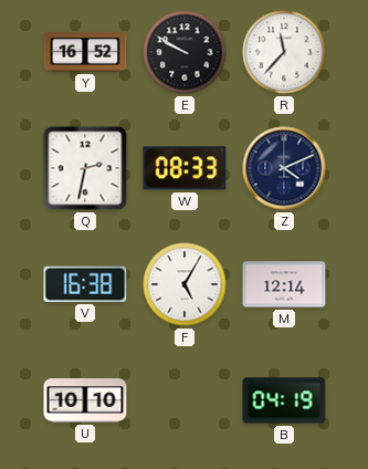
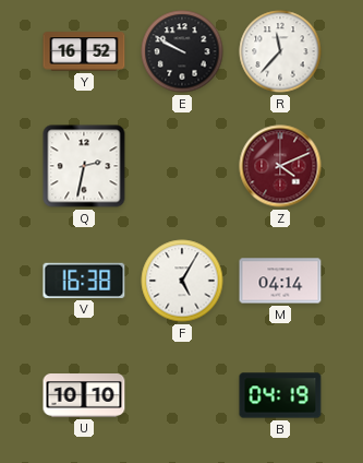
W: 08:33 -> none
Z dial: navy -> burgundy
M: 12:14 -> 04:14
